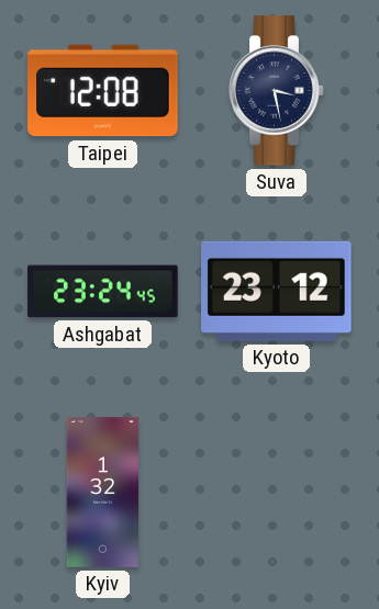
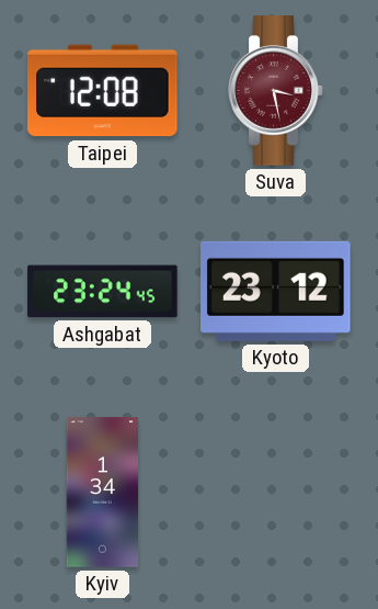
Suva dial: navy -> burgundy
Kyiv: 1:32 -> 1:34
